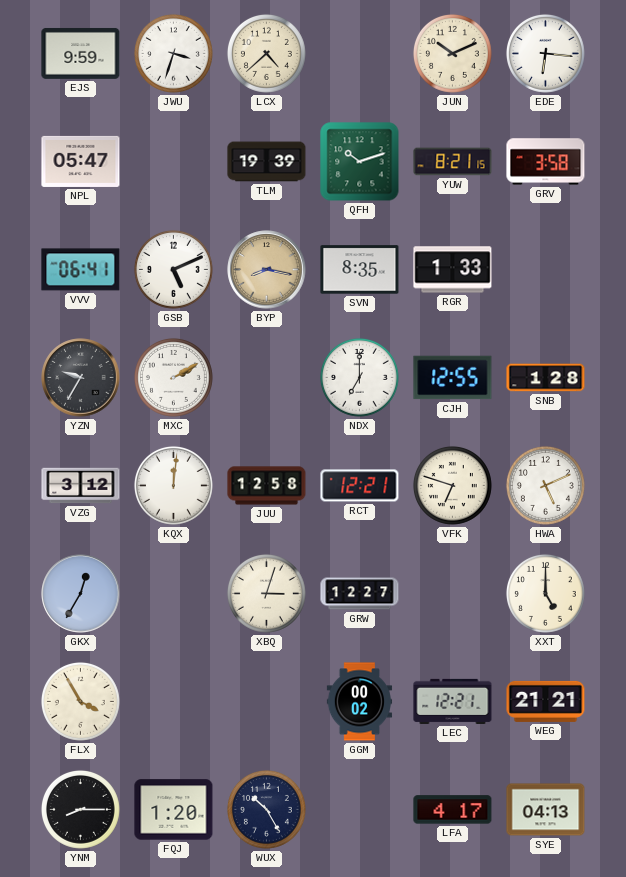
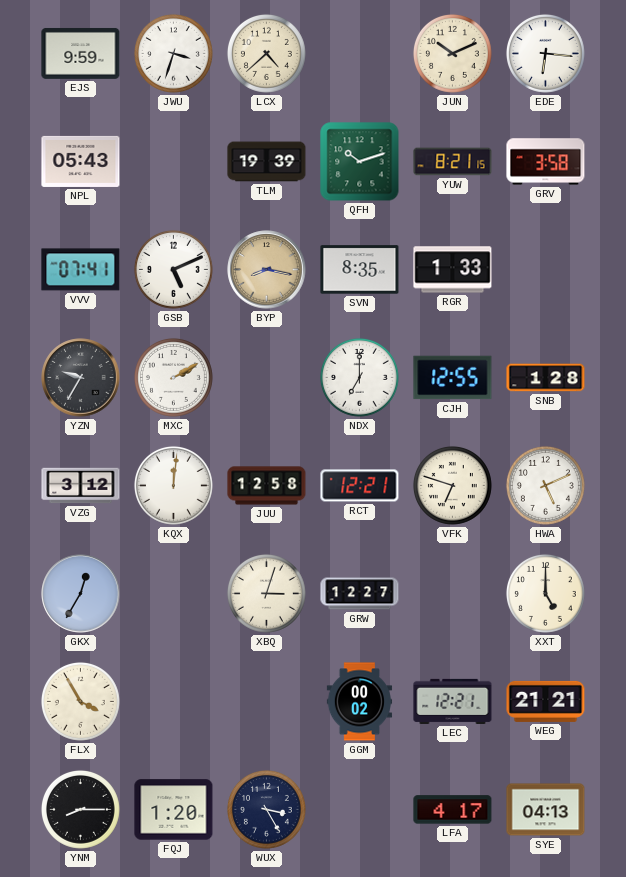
NPL: 05:47 -> 05:43
VVV: 06:41 -> 07:41
WUX: 10:25 -> 3:25
